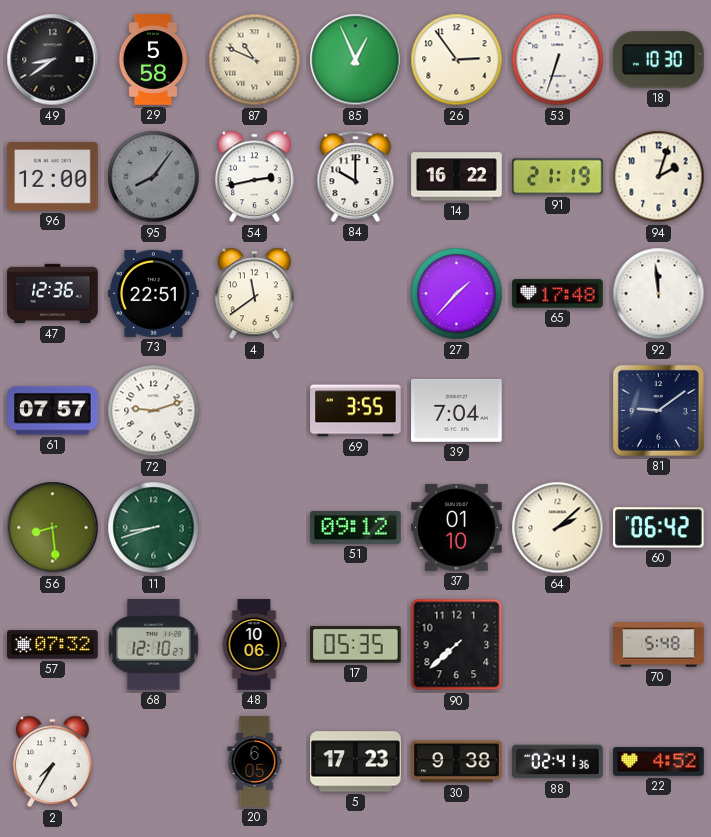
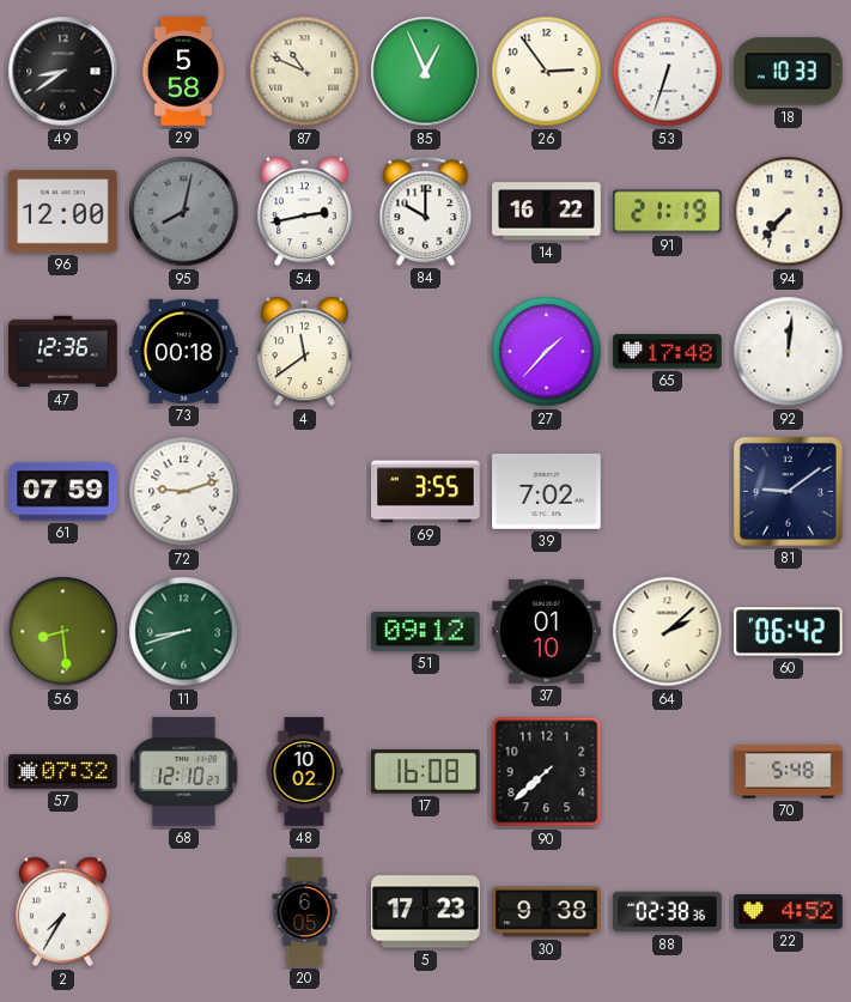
18: 10:30 -> 10:33
95: 8:06 -> 8:02
94: 2:03 -> 7:37
73: 22:51 -> 00:18
92: 11:59 -> 12:01
61: 07:57 -> 07:59
39: 7:04 -> 7:02
48: 10:06 -> 10:02
17: 05:35 -> 16:08
88: 02:41 -> 02:38
